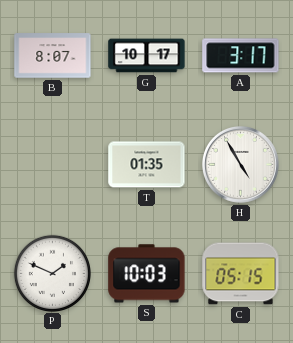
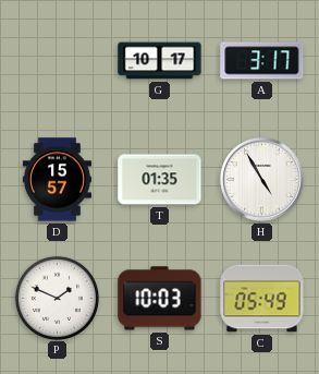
B: 8:07 -> none
D: none -> 15:57
C: 05:15 -> 05:49
